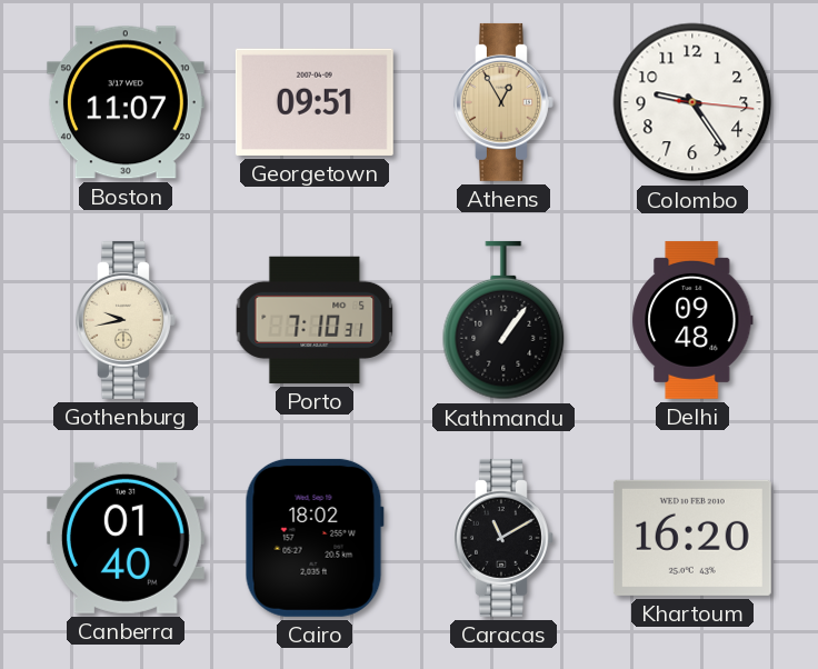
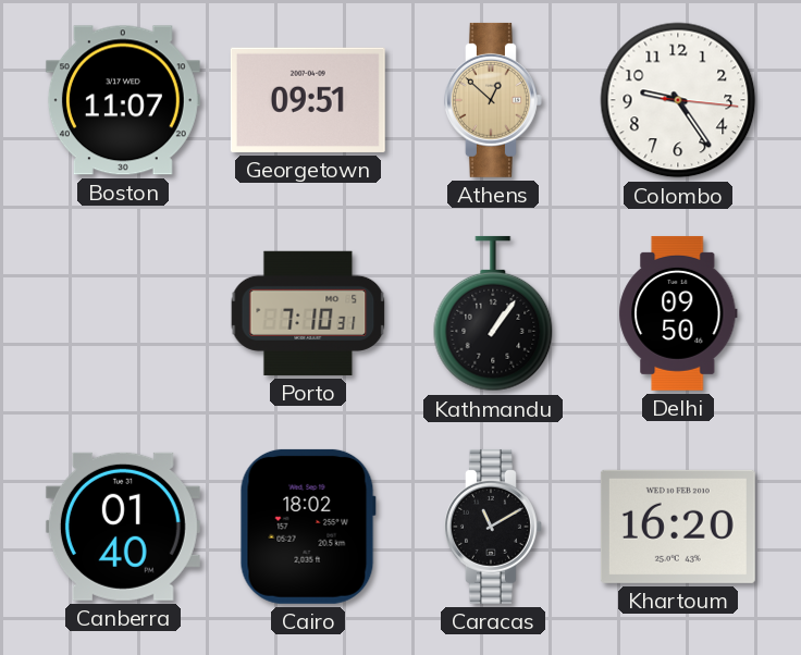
Athens: 12:55 -> 12:52
Gothenburg: 9:43 -> none
Delhi: 09:48 -> 09:50
